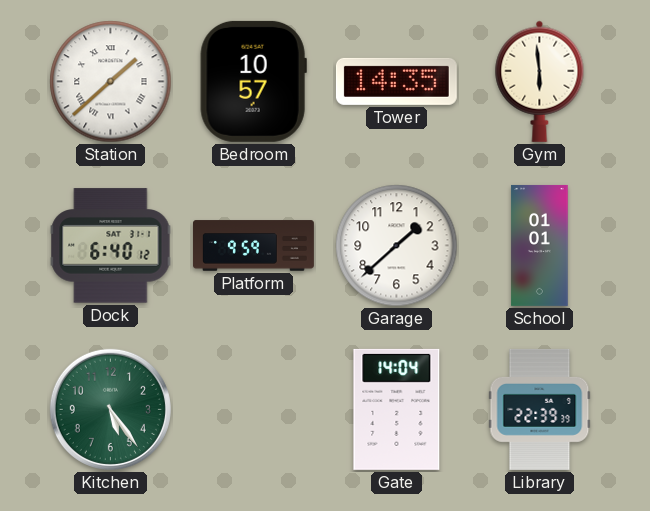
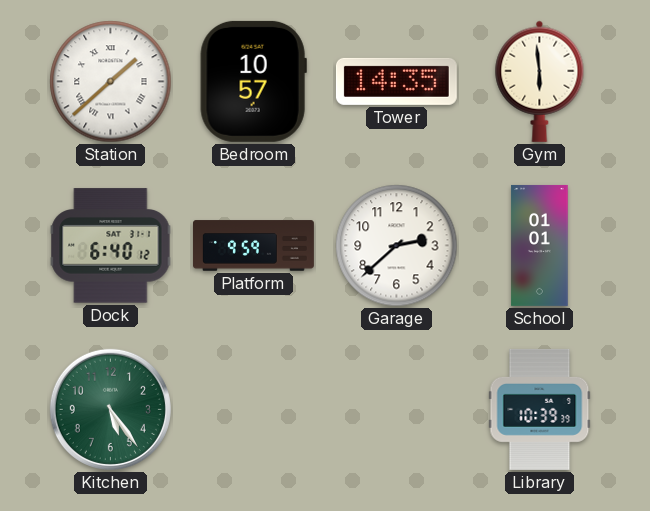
Garage: 1:38 -> 2:38
Gate: 14:04 -> none
Library: 22:39 -> 10:39
